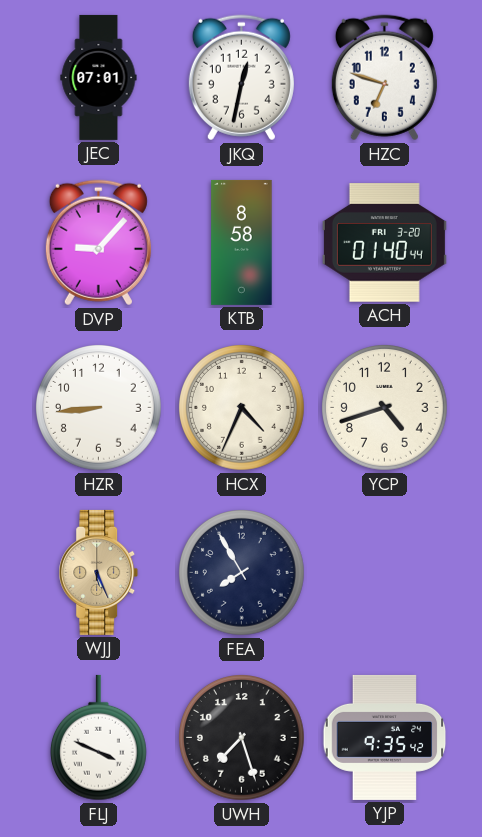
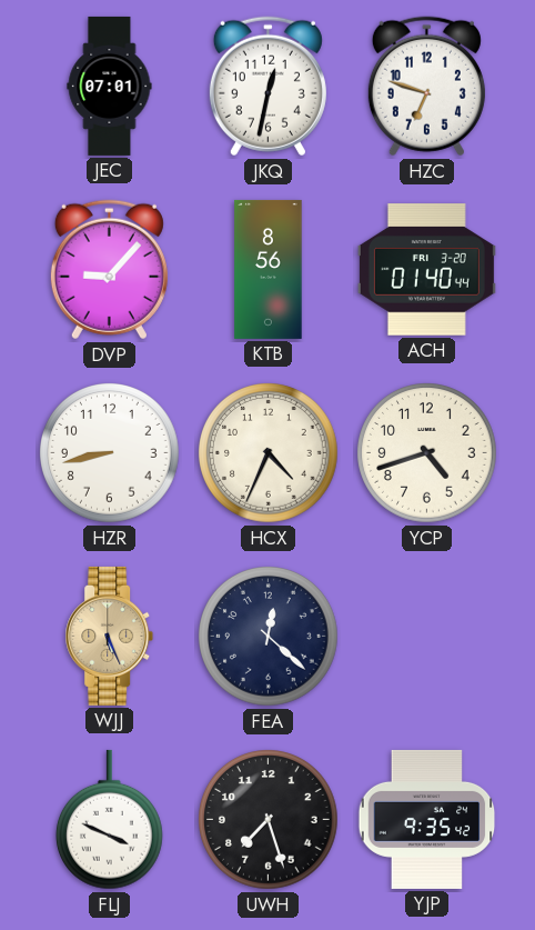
KTB: 8:58 -> 8:56
HZR: 8:44 -> 8:43
FEA: 7:55 -> 12:22
